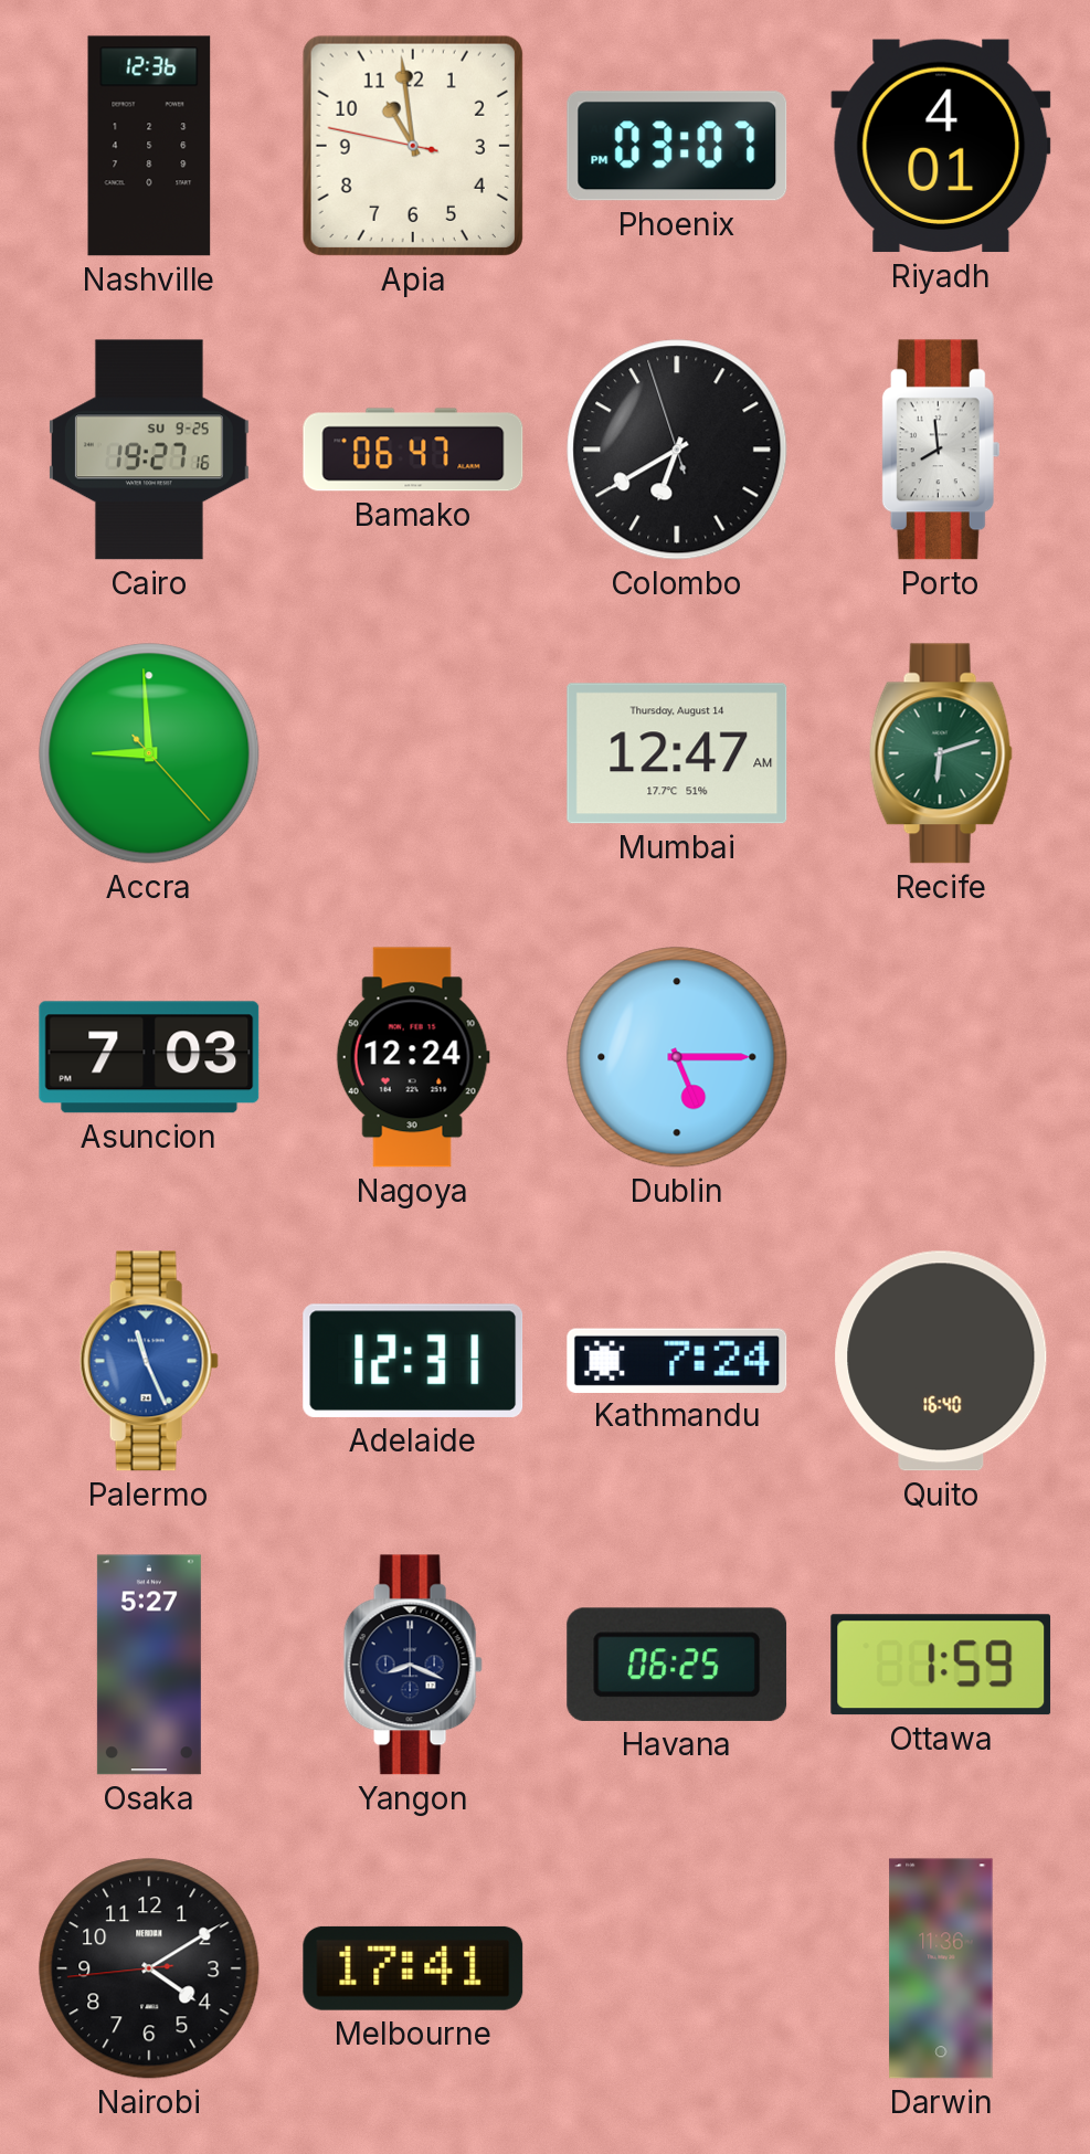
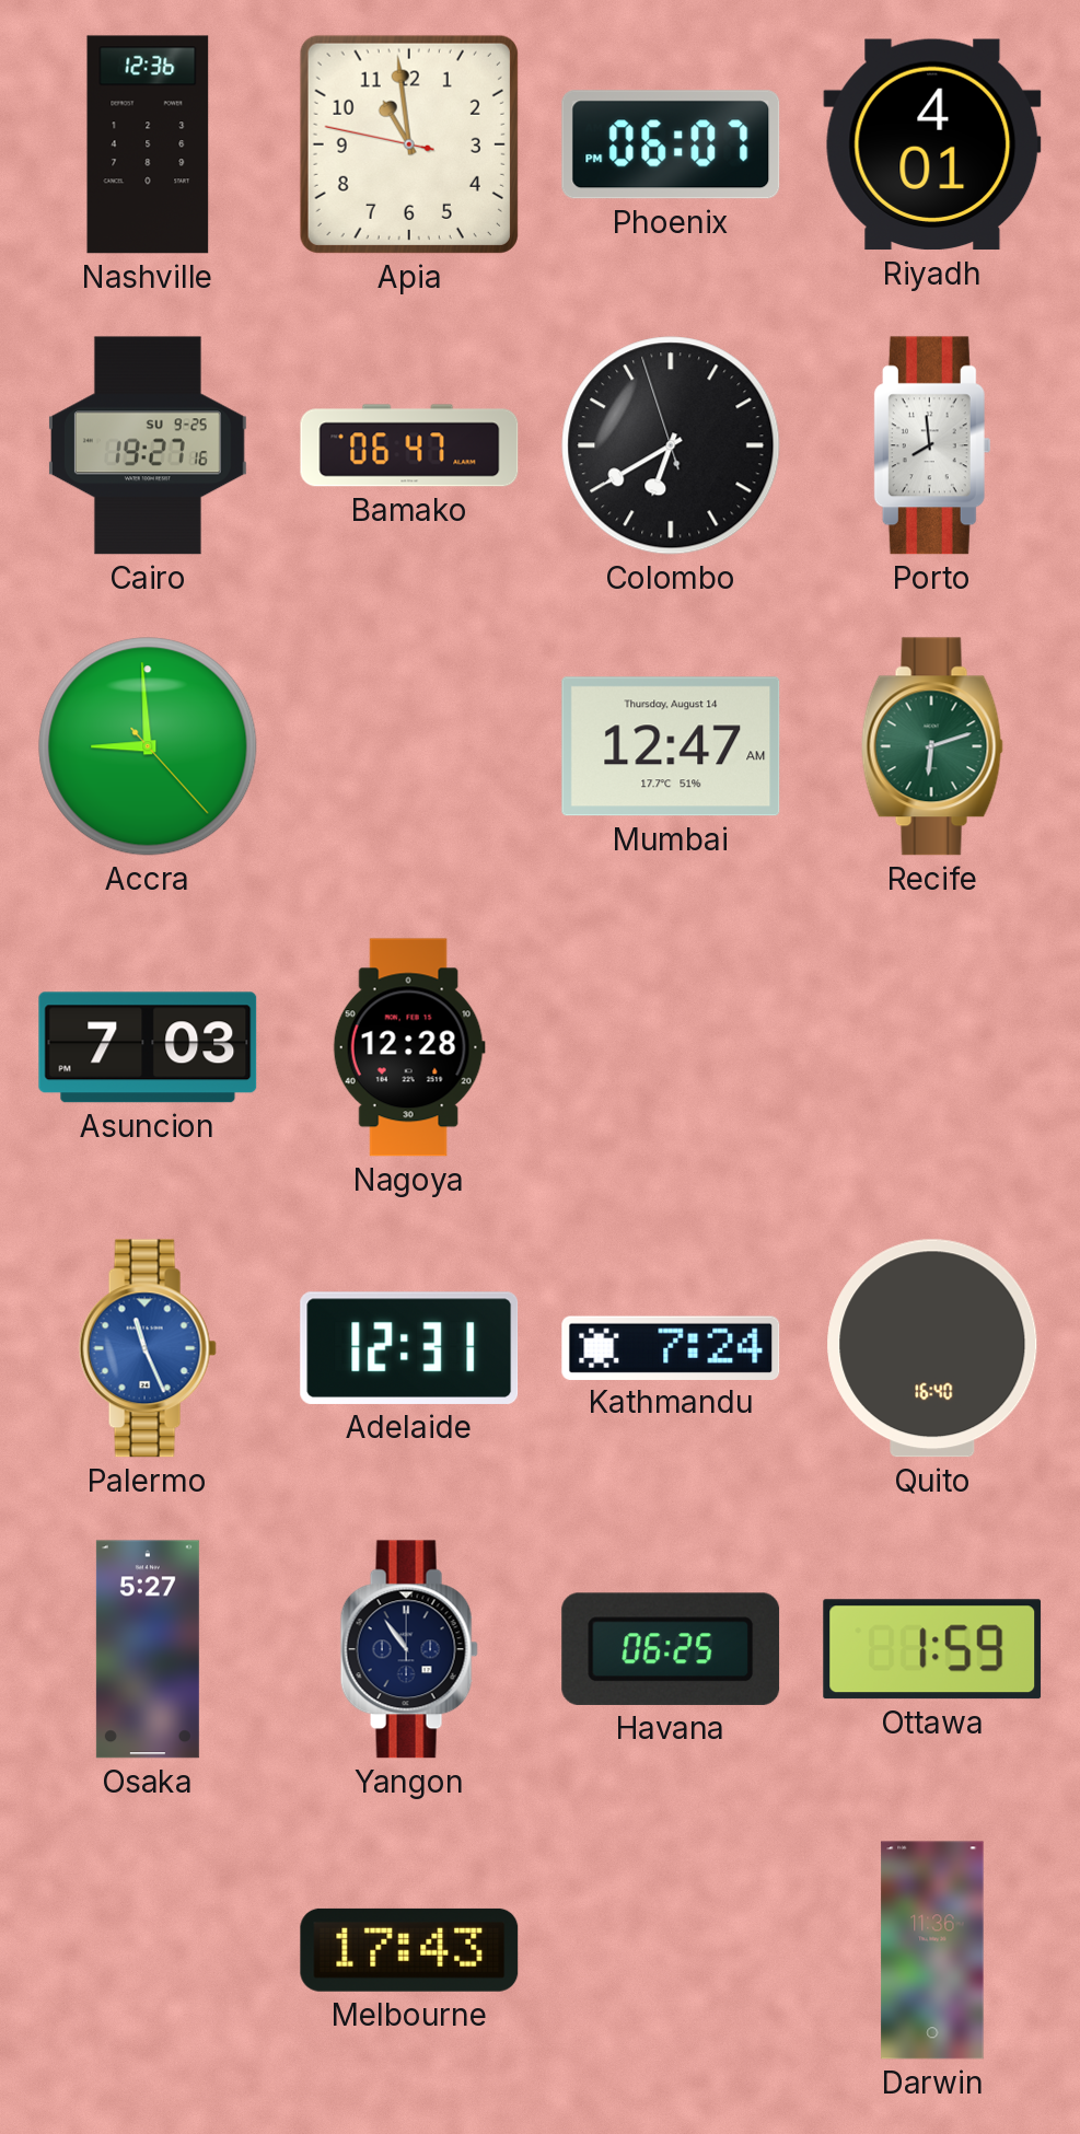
Phoenix: 03:07 -> 06:07
Nagoya: 12:24 -> 12:28
Dublin: 5:15 -> none
Yangon: 8:19 -> 10:54
Nairobi: 4:09 -> none
Melbourne: 17:41 -> 17:43
